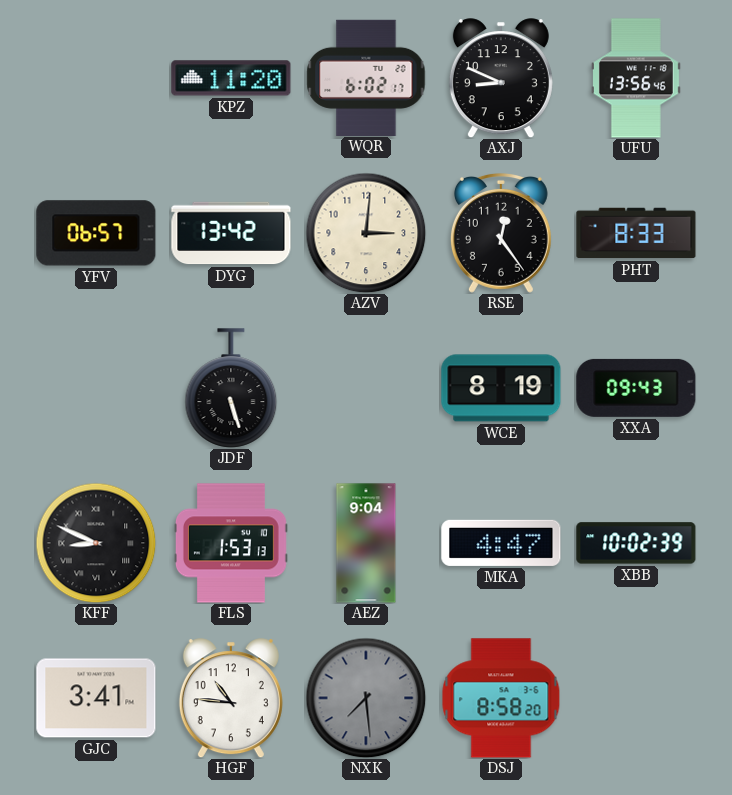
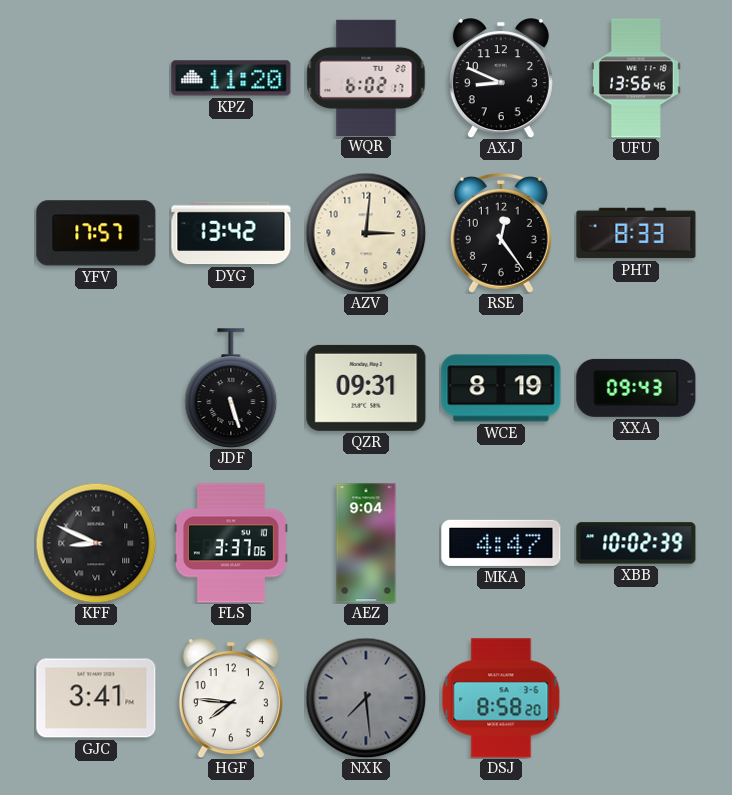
YFV: 06:57 -> 17:57
QZR: none -> 09:31
FLS: 1:53 -> 3:37
HGF: 10:46 -> 7:46
